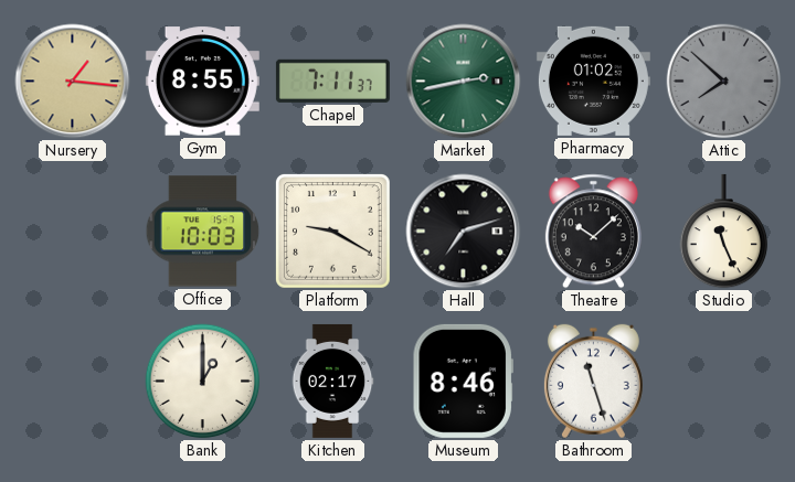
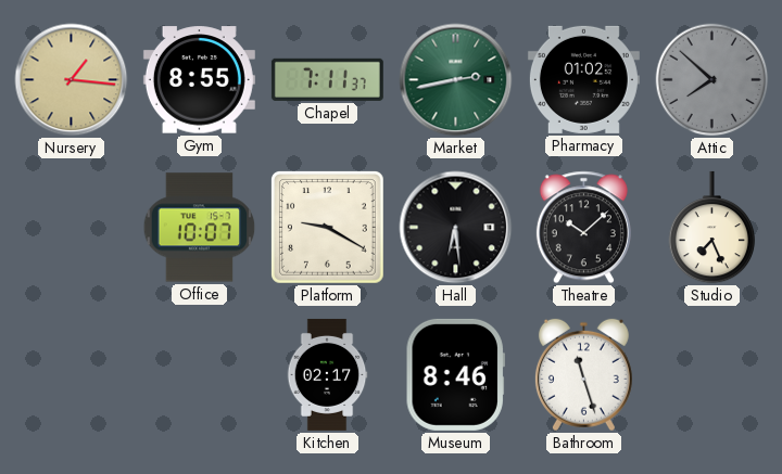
Office: 10:03 -> 10:07
Hall: 7:12 -> 6:29
Studio: 11:26 -> 7:26
Bank: 1:00 -> none
